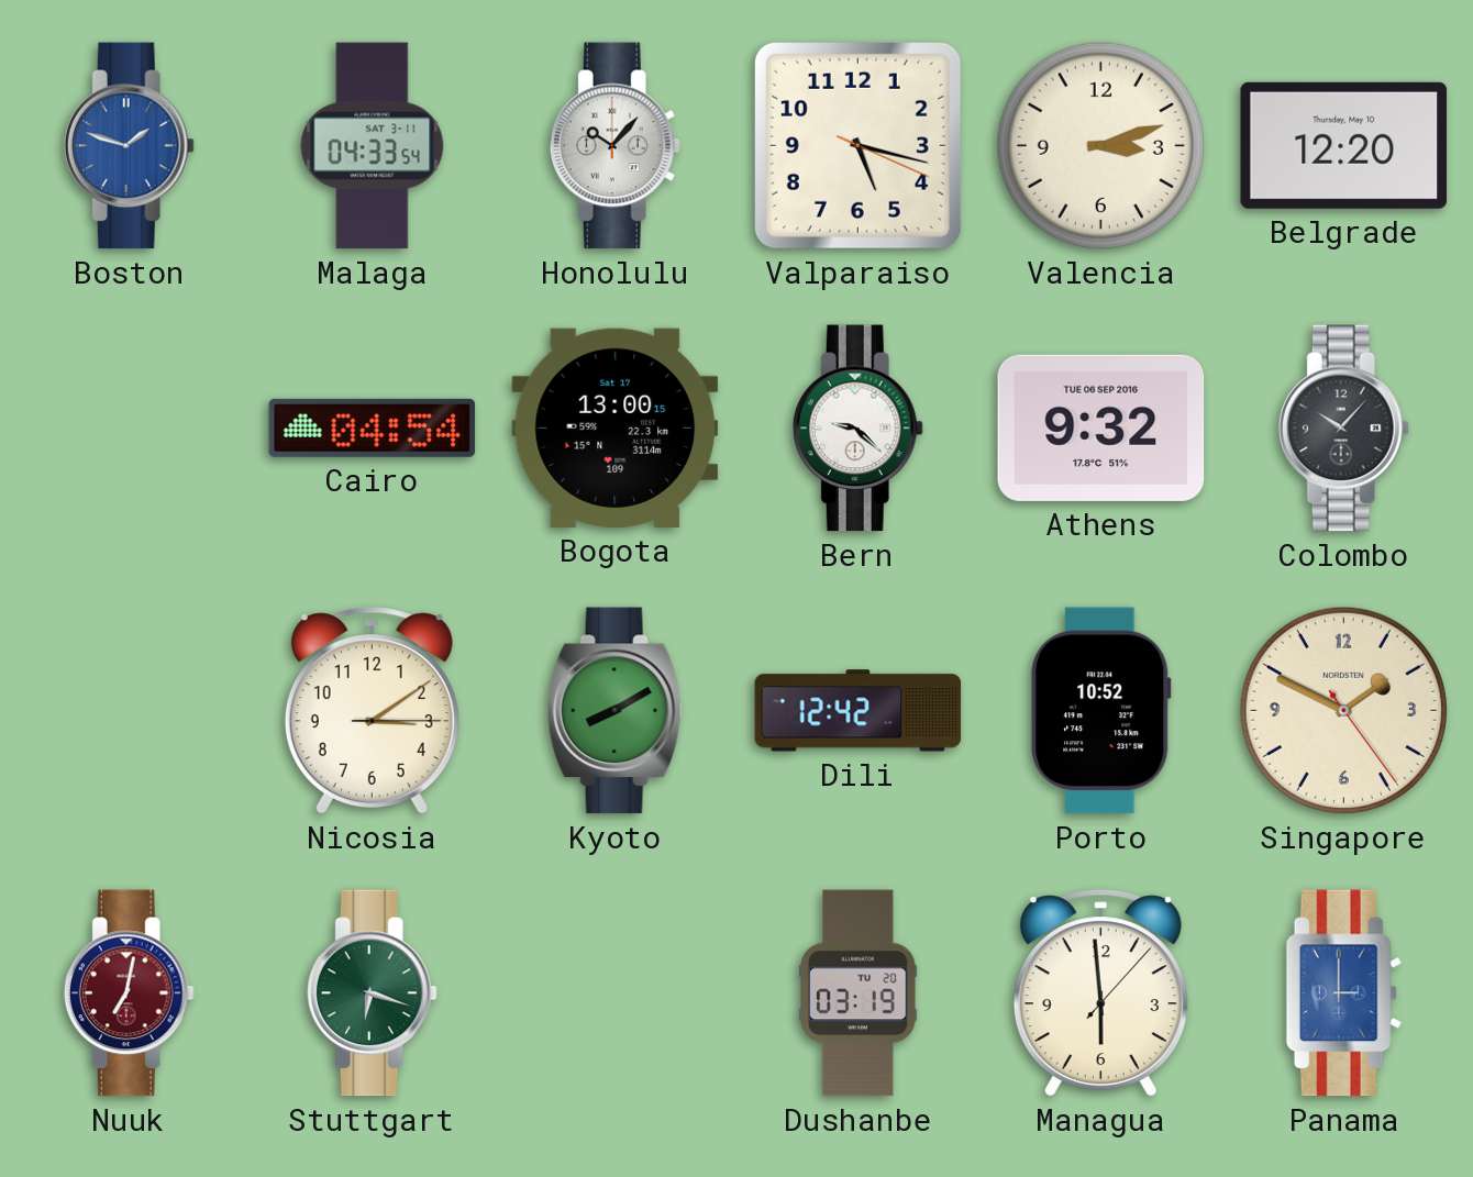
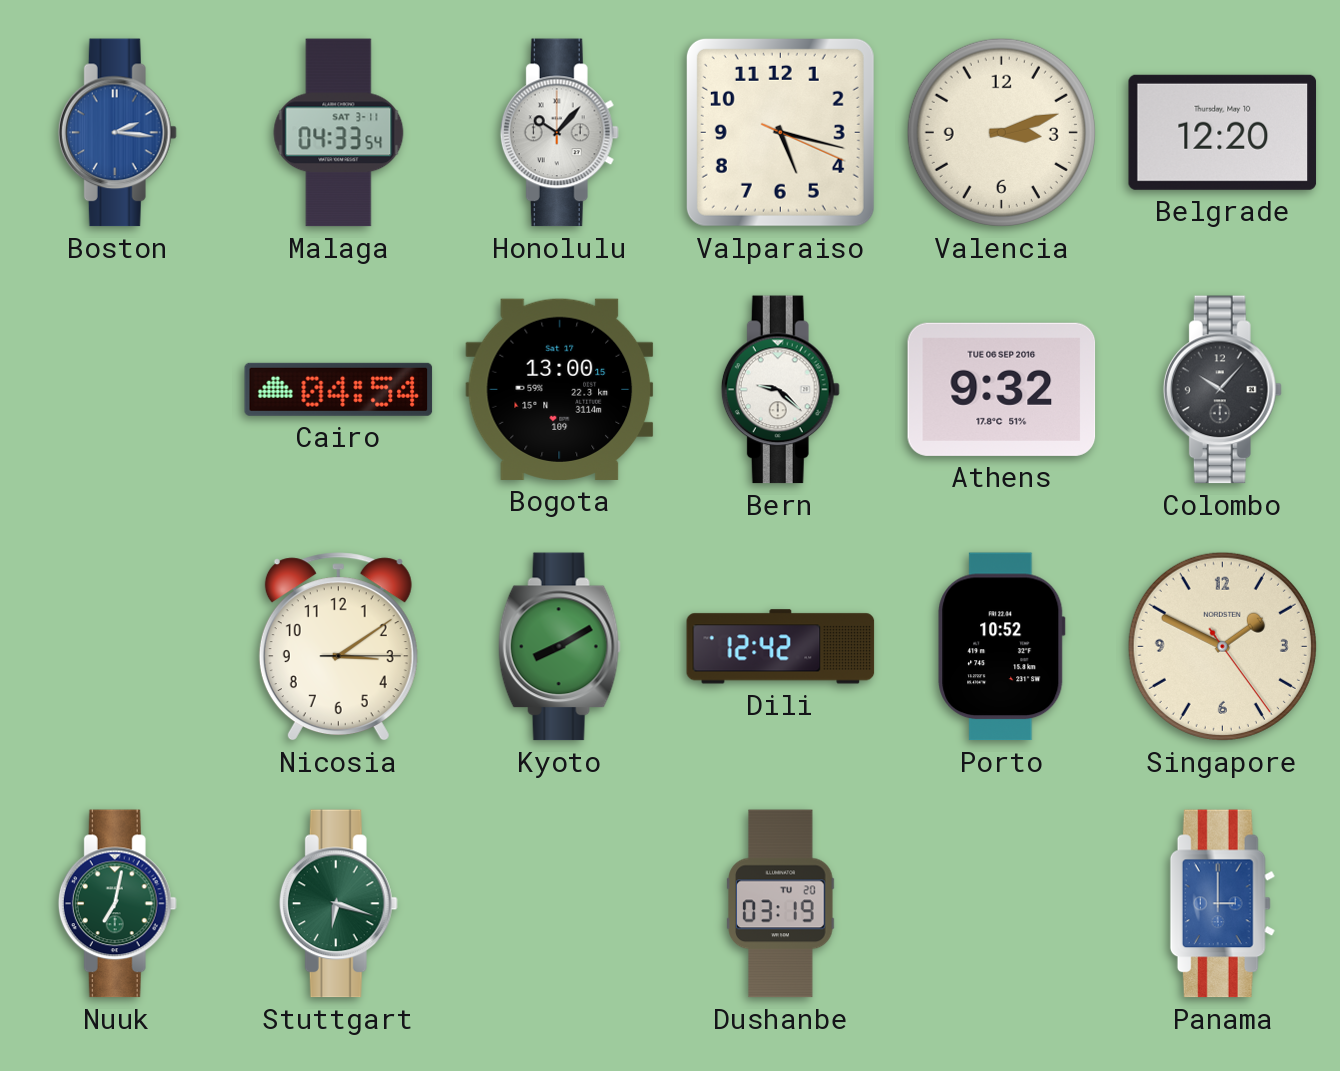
Boston: 1:48 -> 2:16
Nuuk dial: burgundy -> green
Managua: 5:59 -> none
